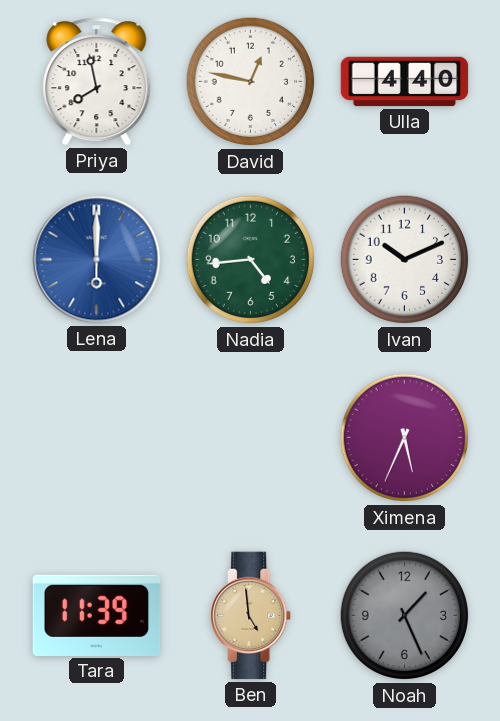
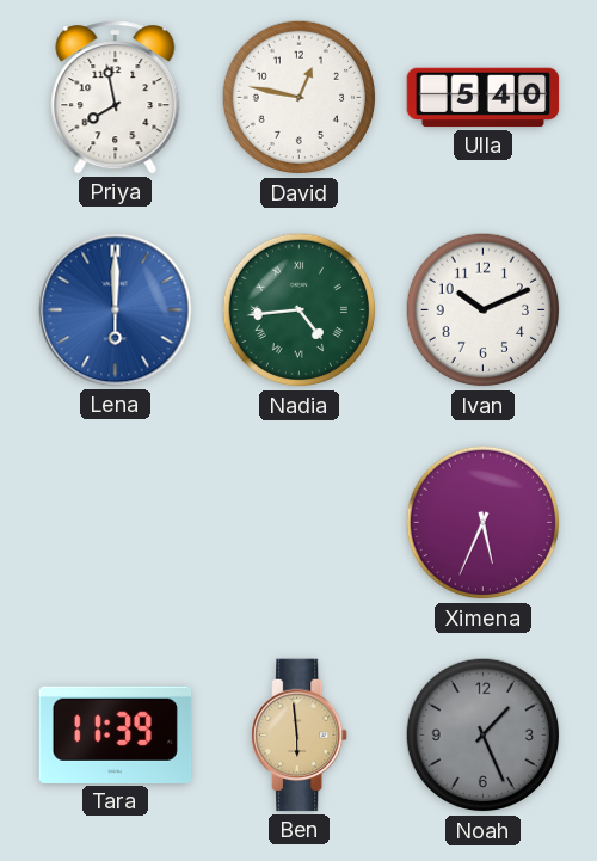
Ulla: 4:40 -> 5:40
Nadia numerals: Arabic -> Roman
Ben: 4:59 -> 5:59
